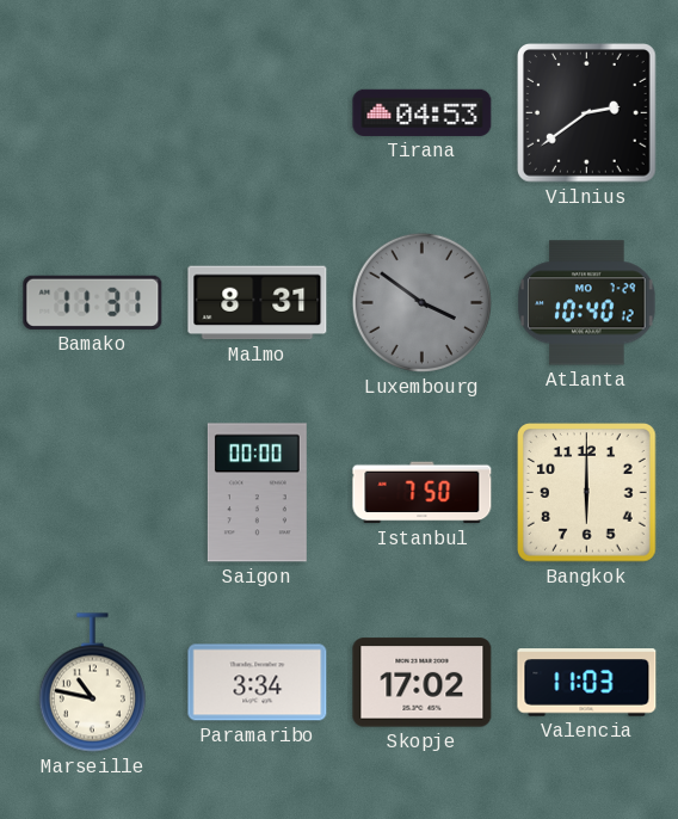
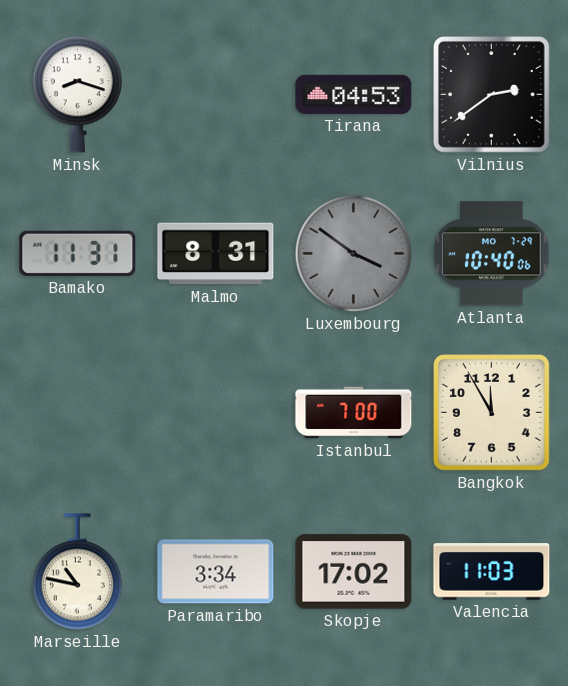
Minsk: none -> 8:18
Atlanta: 10:40:12 -> 10:40:06
Saigon: 00:00 -> none
Istanbul: 7:50 -> 7:00
Bangkok: 6:00 -> 11:55
